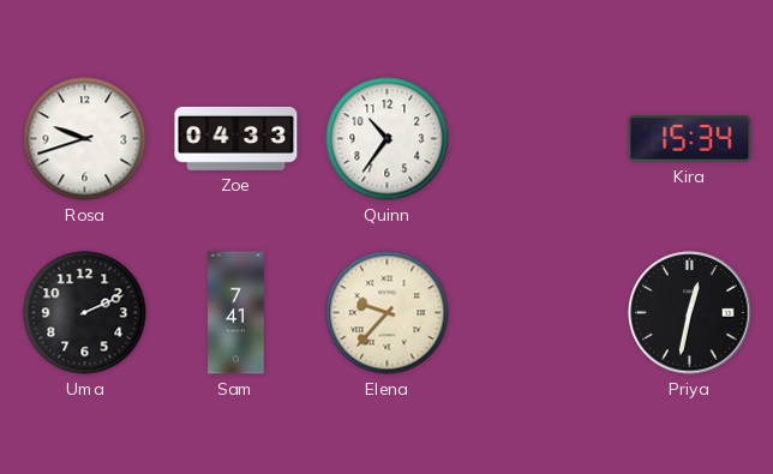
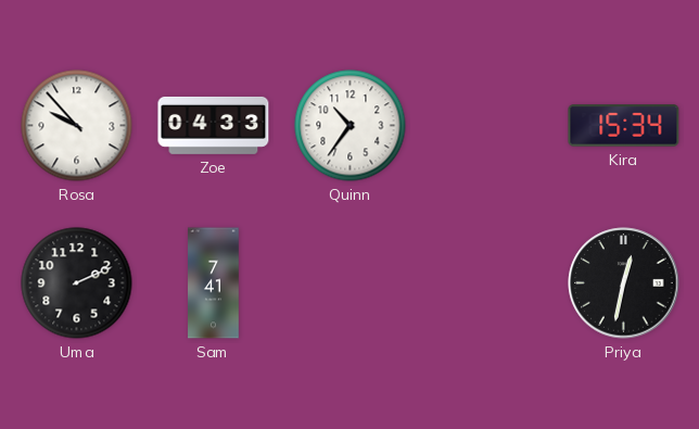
Rosa: 9:42 -> 9:53
Elena: 9:37 -> none
